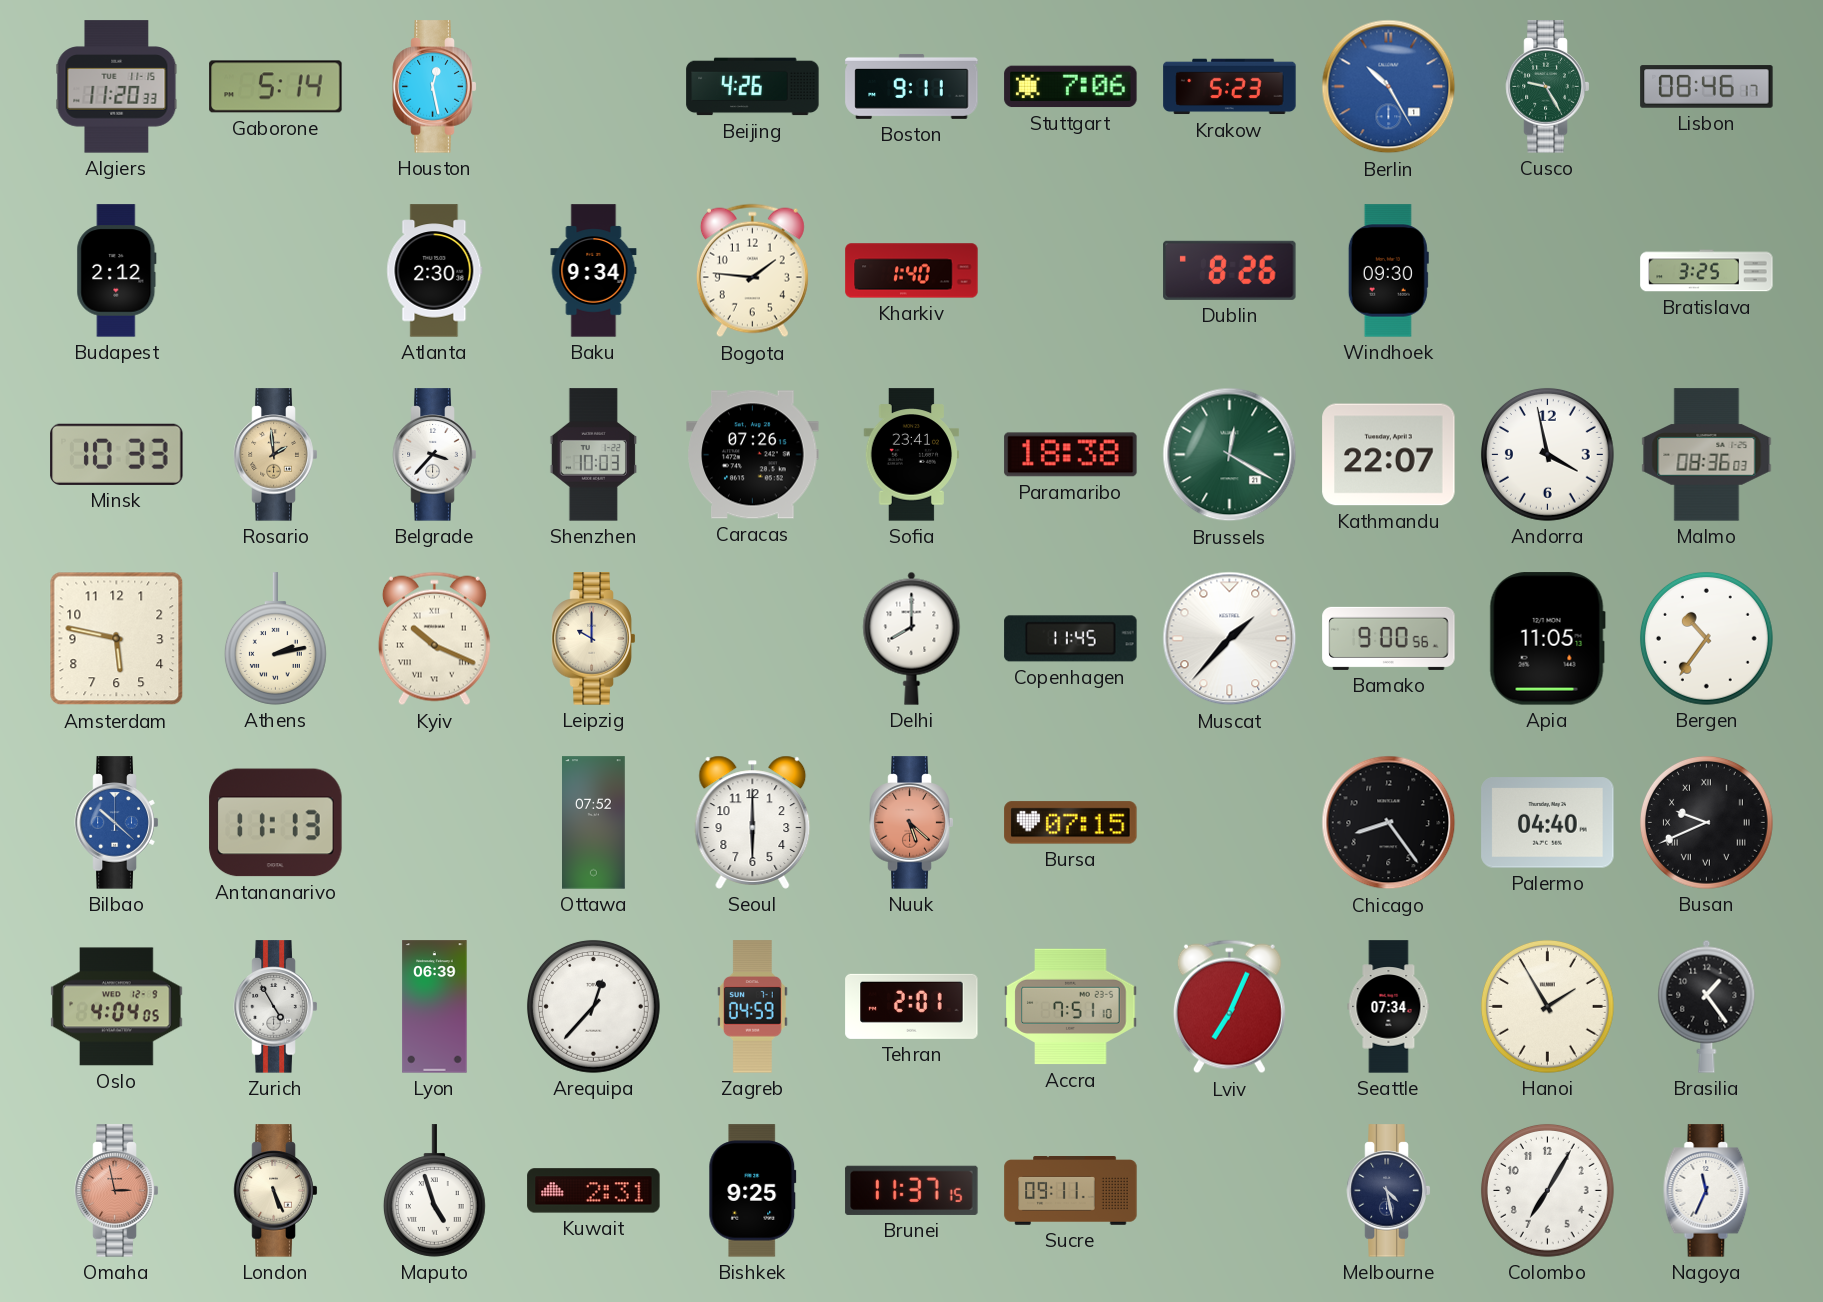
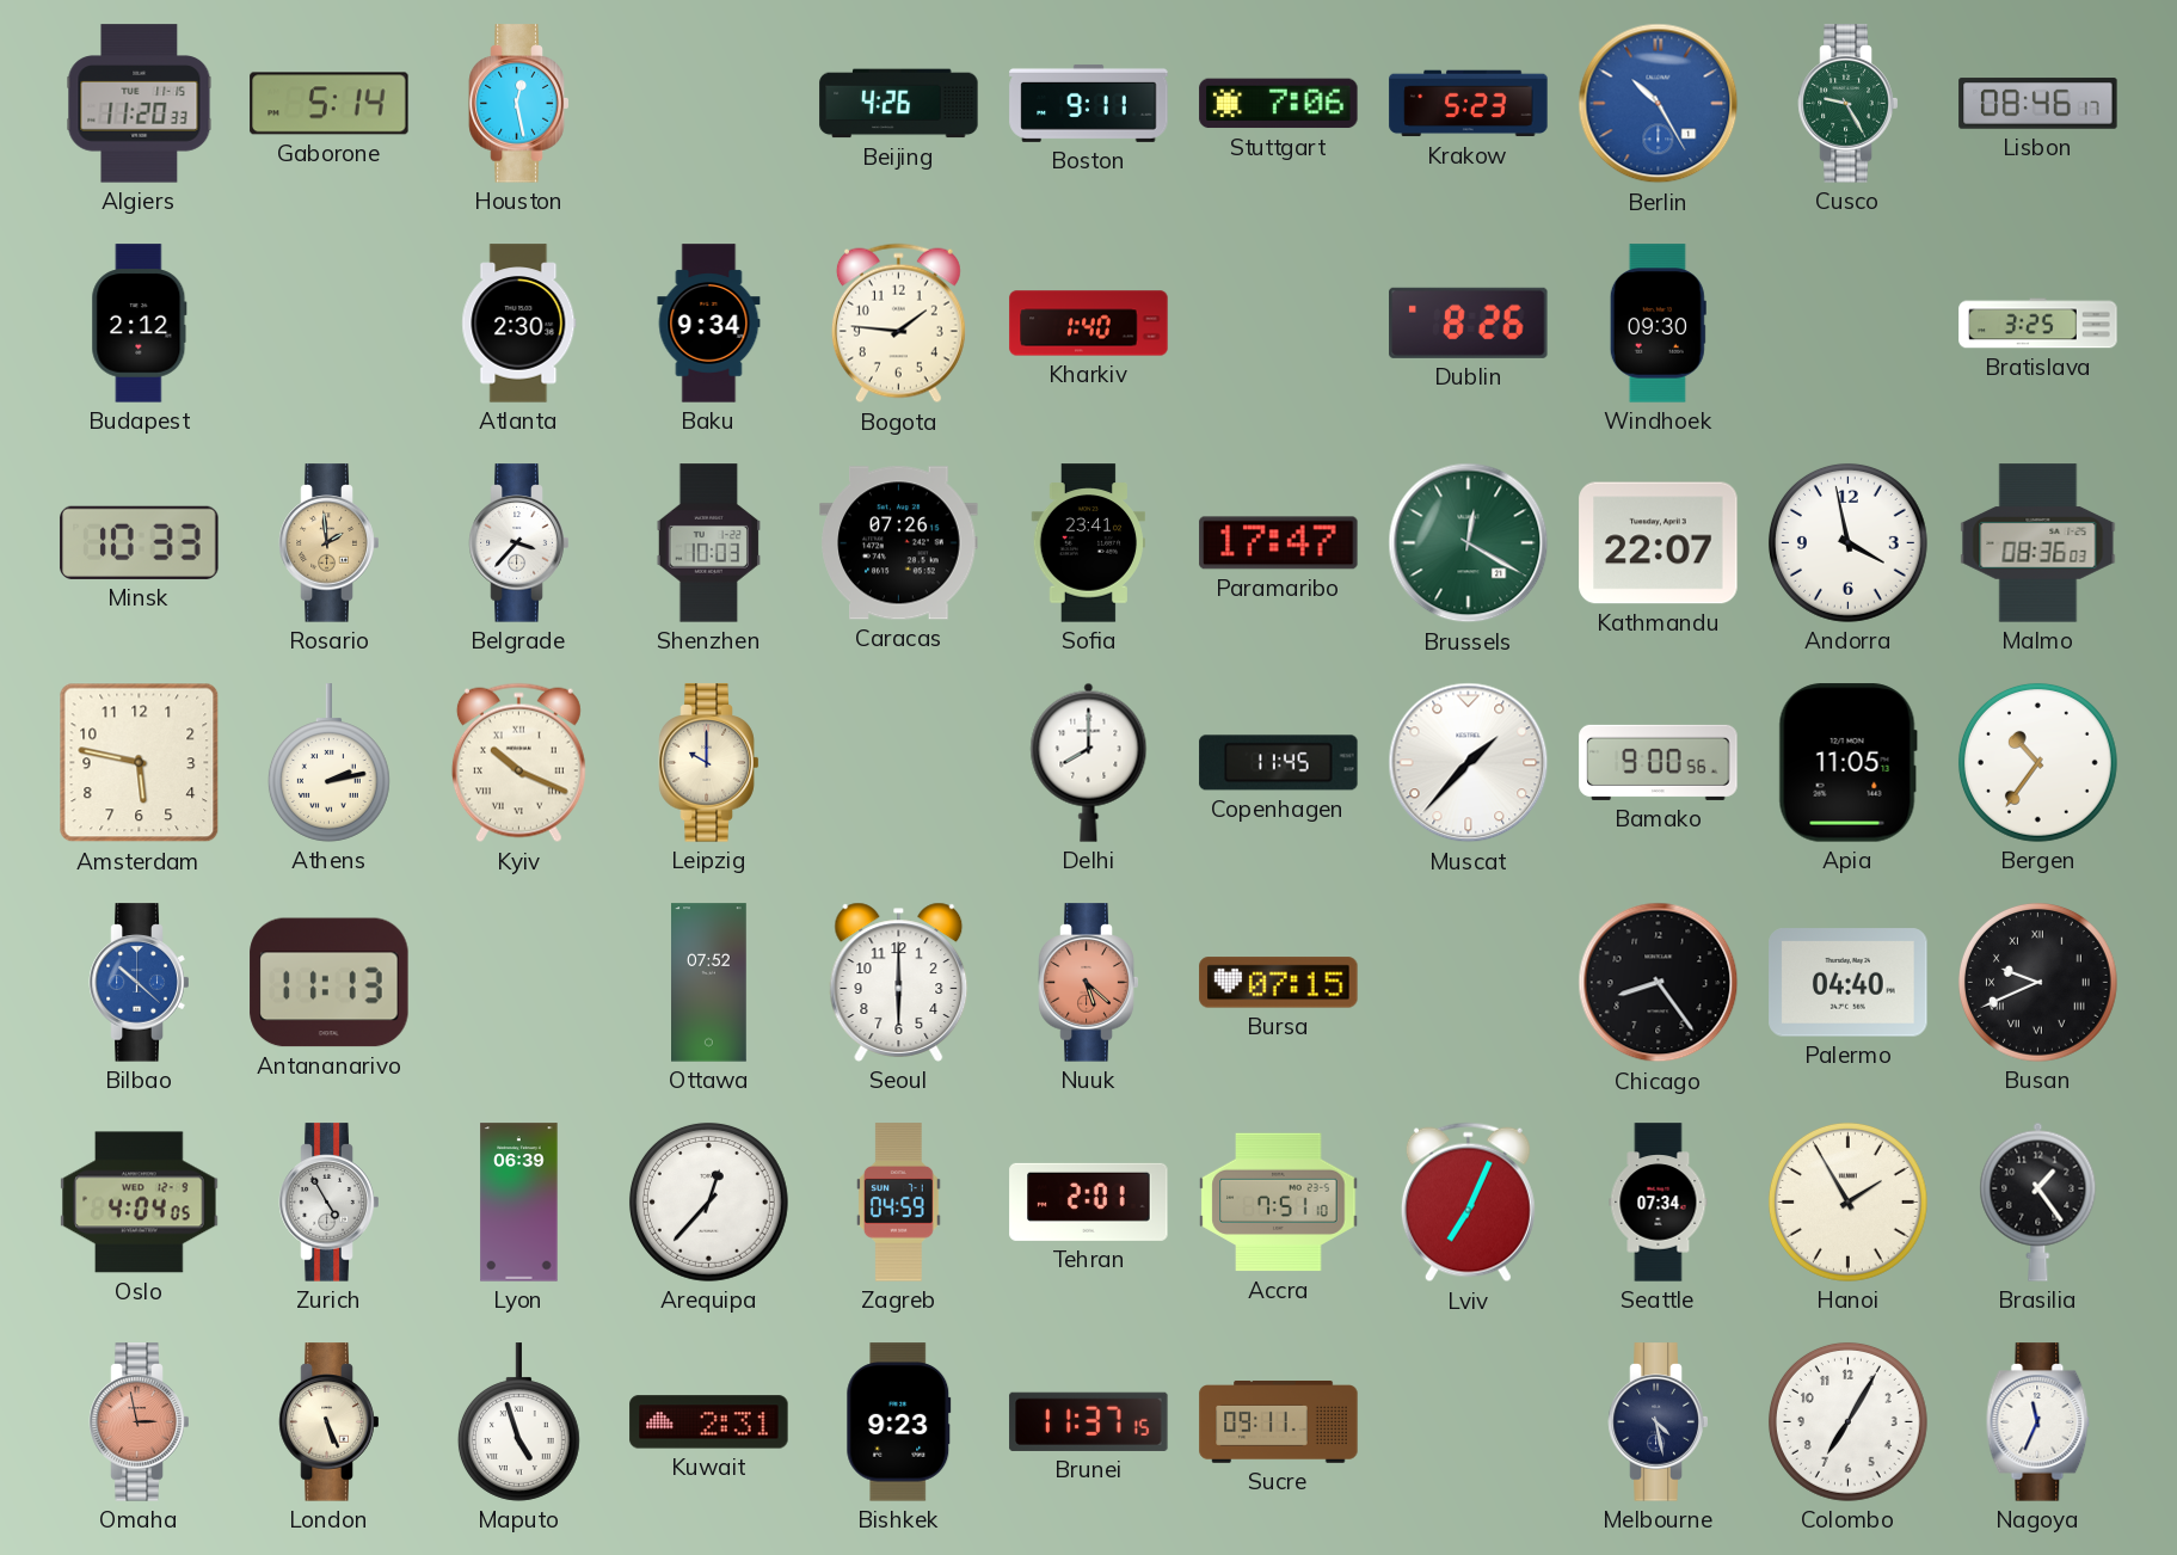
Paramaribo: 18:38 -> 17:47
Bishkek: 9:25 -> 9:23
